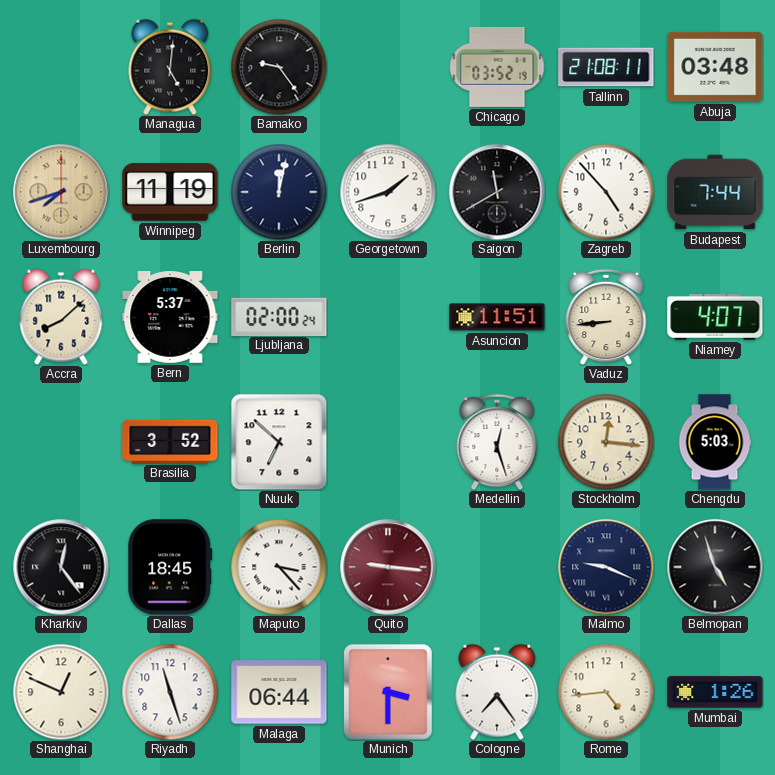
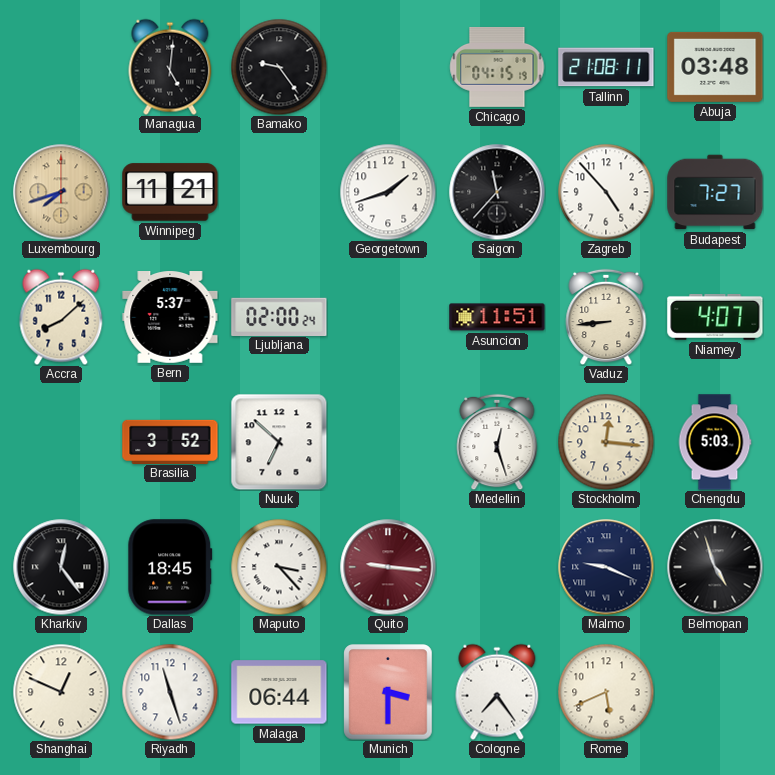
Chicago: 03:52 -> 04:15
Winnipeg: 11:19 -> 11:21
Berlin: 12:02 -> none
Saigon: 11:40 -> 11:37
Budapest: 7:44 -> 7:27
Rome: 4:44 -> 5:41
Mumbai: 1:26 -> none
